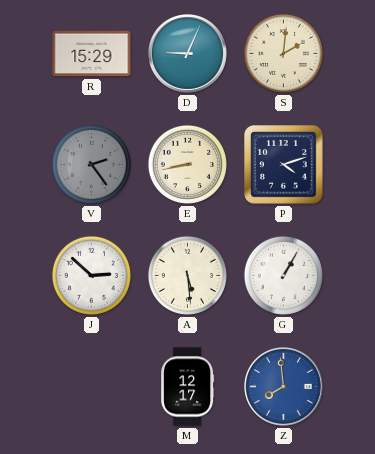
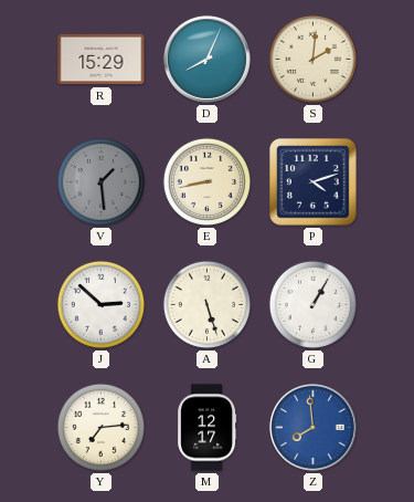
D: 9:04 -> 8:04
V: 2:24 -> 1:29
A: 5:29 -> 5:27
Y: none -> 7:14
